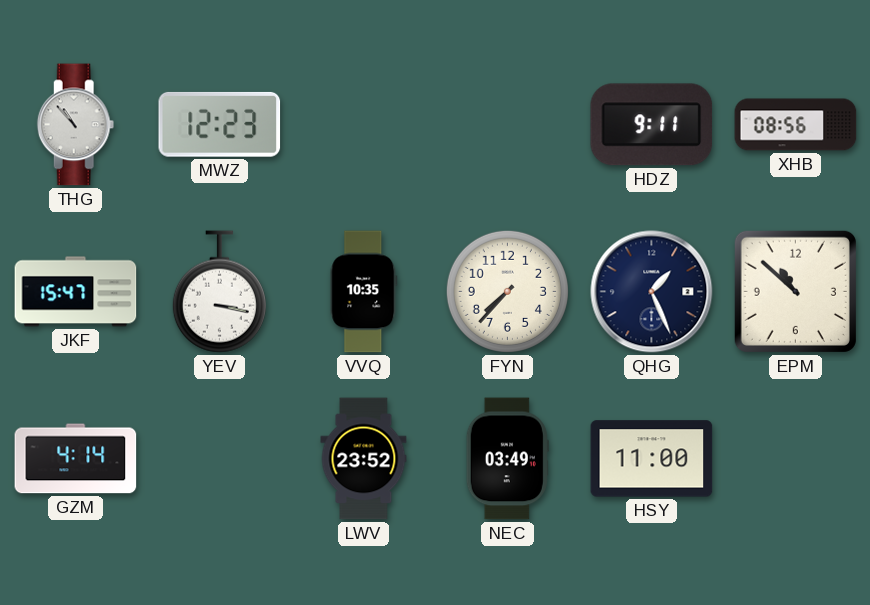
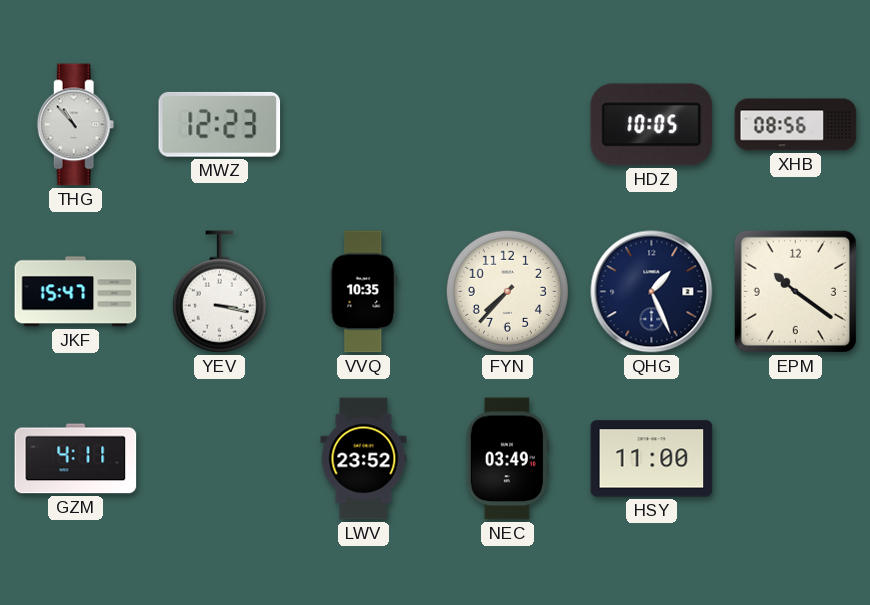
HDZ: 9:11 -> 10:05
EPM: 10:52 -> 10:21
GZM: 4:14 -> 4:11
